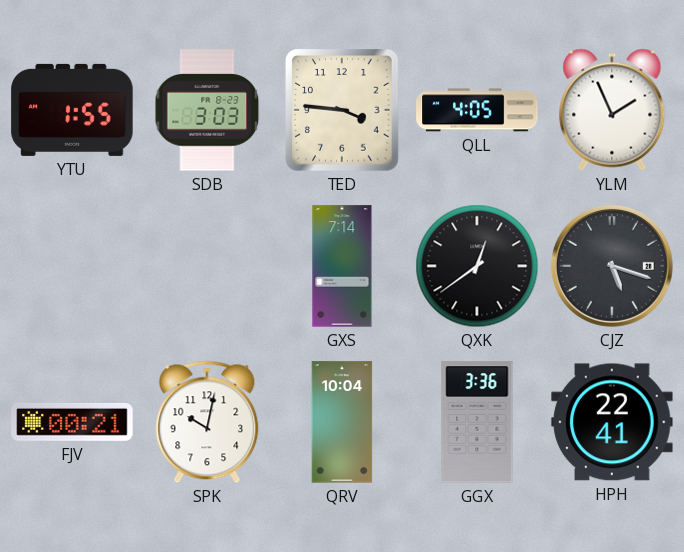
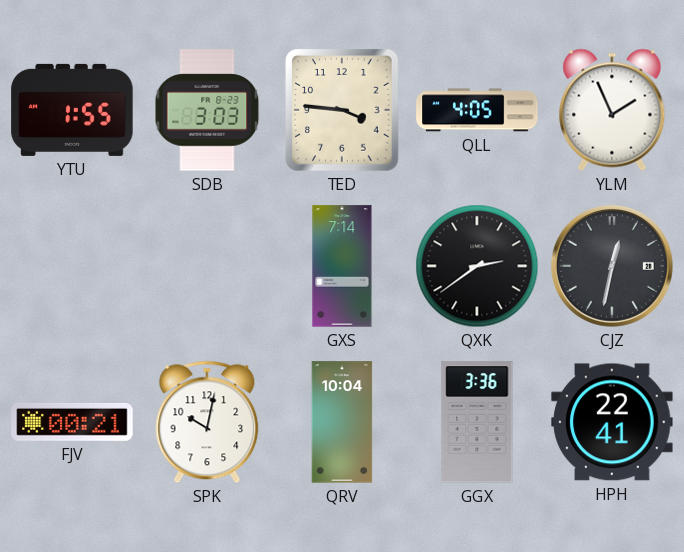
QXK: 12:39 -> 2:39
CJZ: 5:18 -> 12:32
